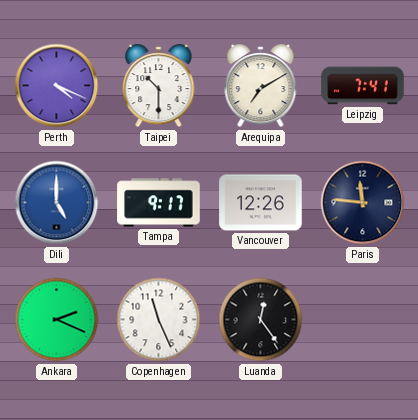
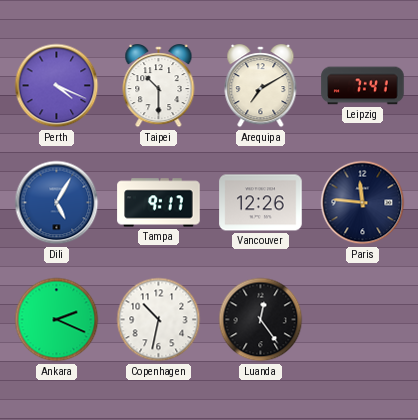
Dili: 5:00 -> 5:05
Copenhagen: 11:26 -> 10:32
